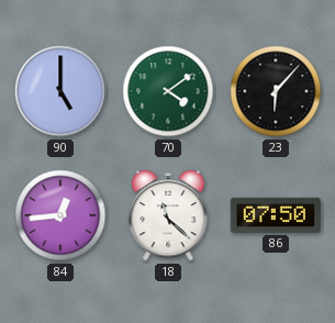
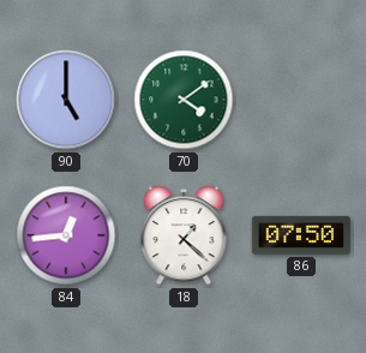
23: 6:07 -> none
18: 11:22 -> 1:22
